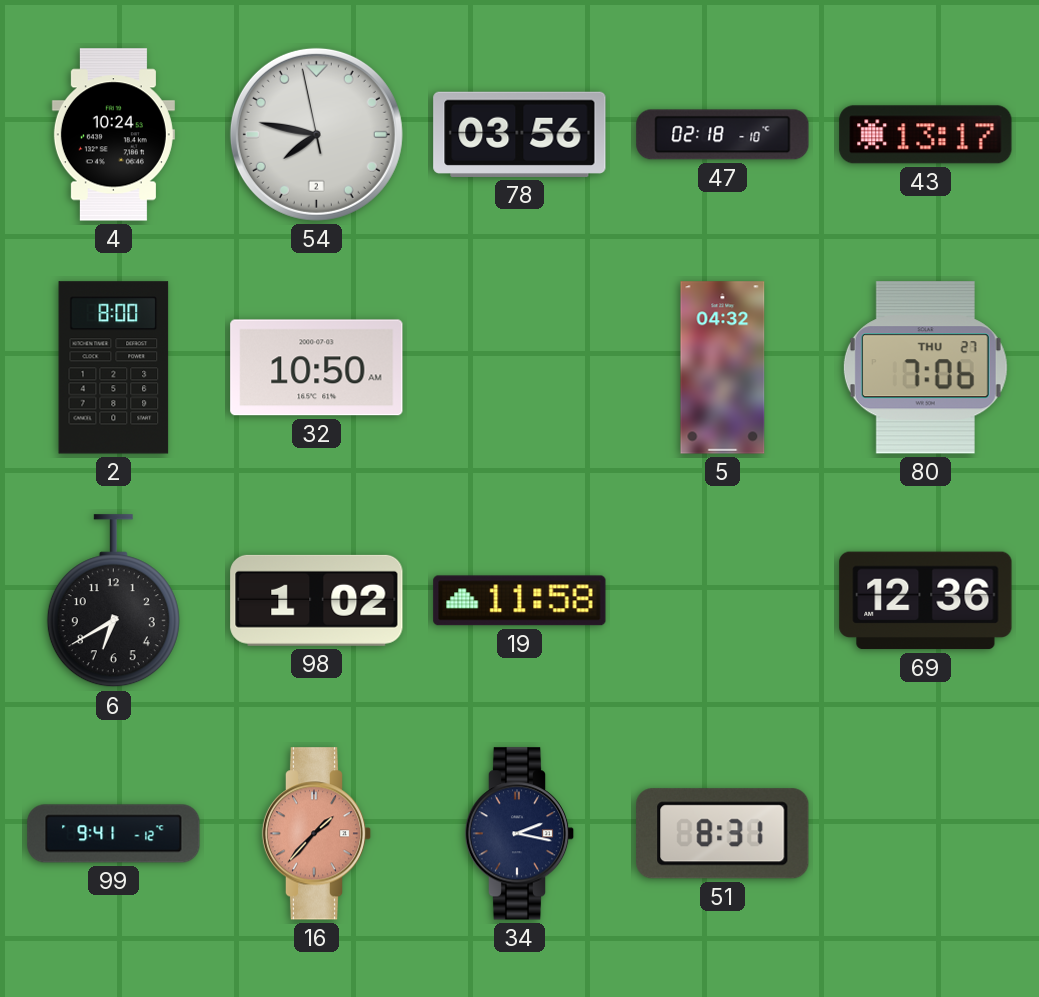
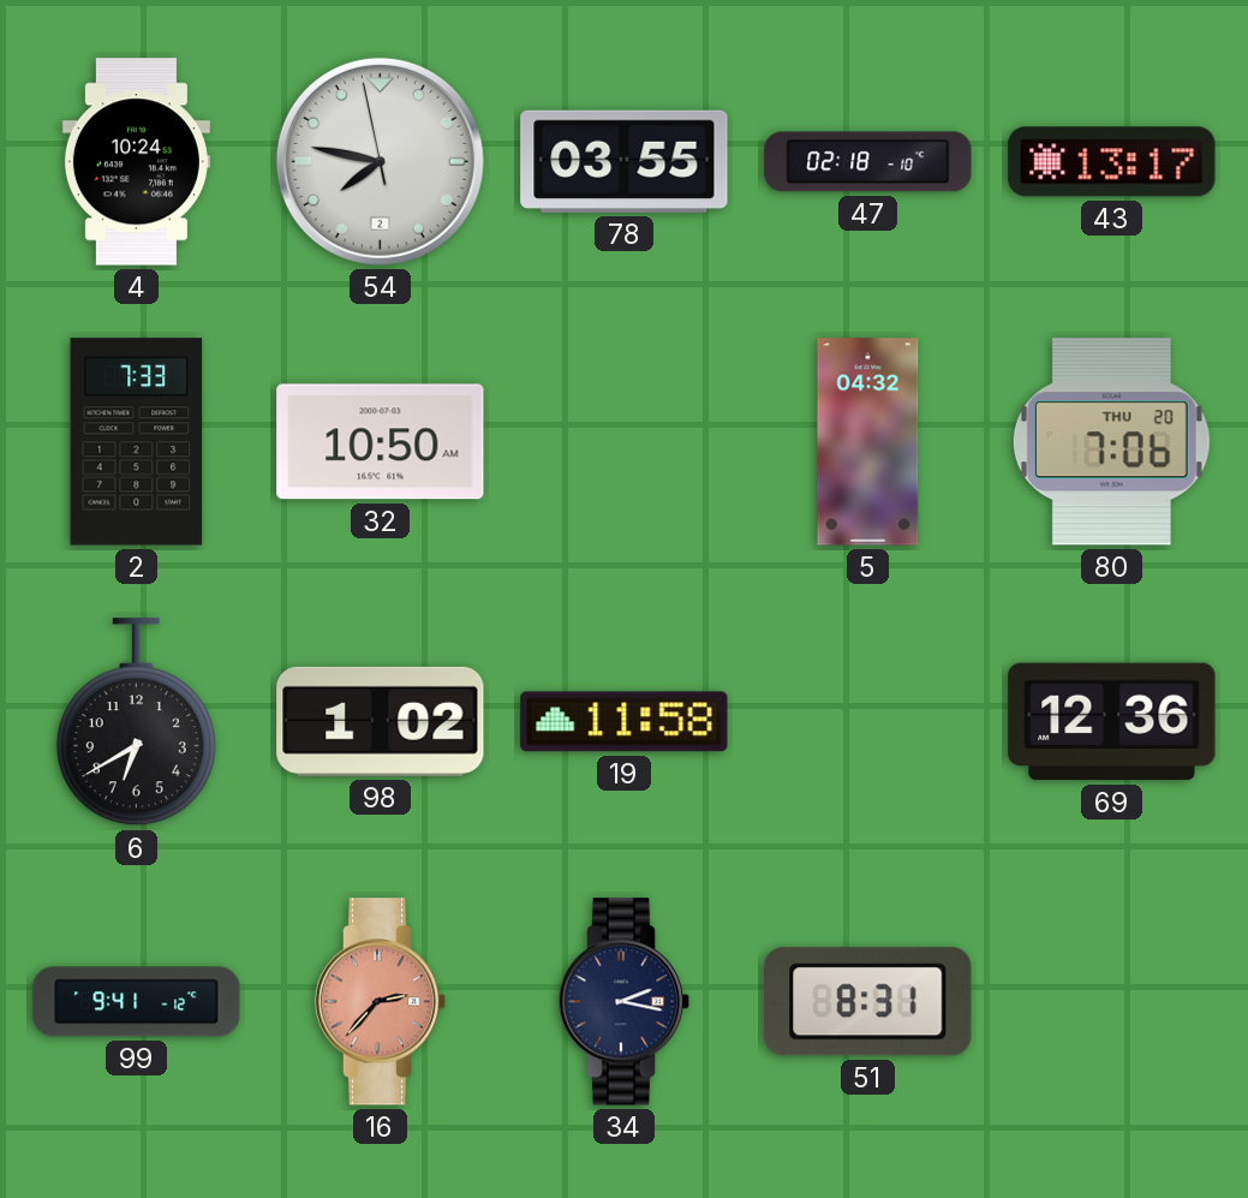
78: 03:56 -> 03:55
2: 8:00 -> 7:33
80 date: THU 27 -> THU 20
16: 1:37 -> 2:37
